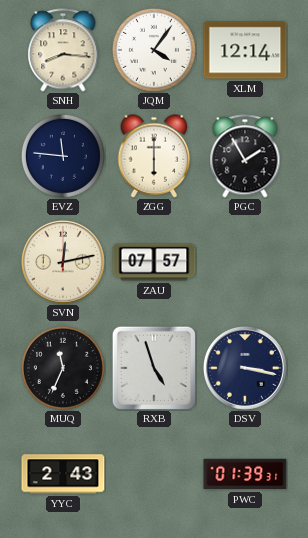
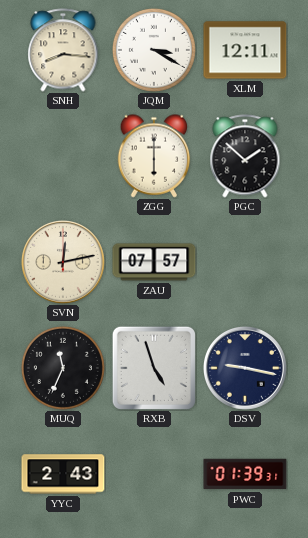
JQM: 4:06 -> 3:20
XLM: 12:14 -> 12:11
EVZ: 11:46 -> none
PGC: 1:55 -> 1:52
DSV: 3:17 -> 9:17
